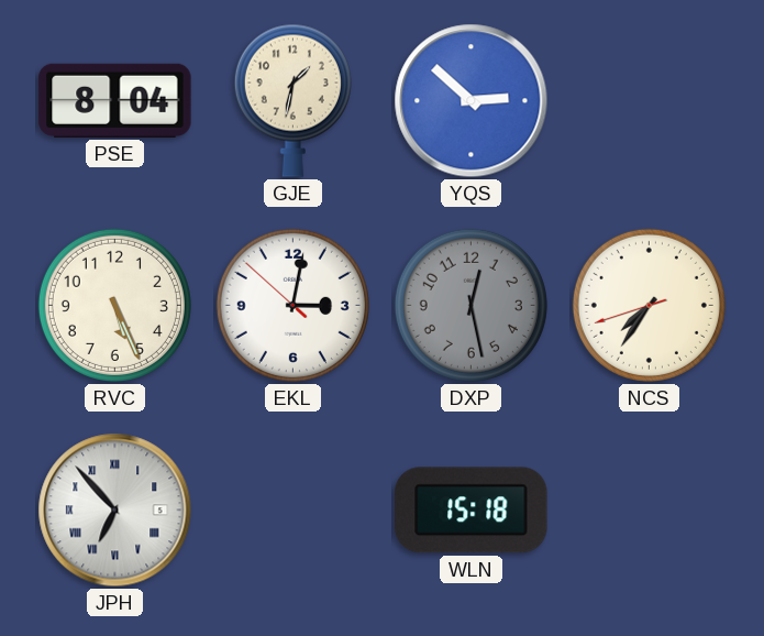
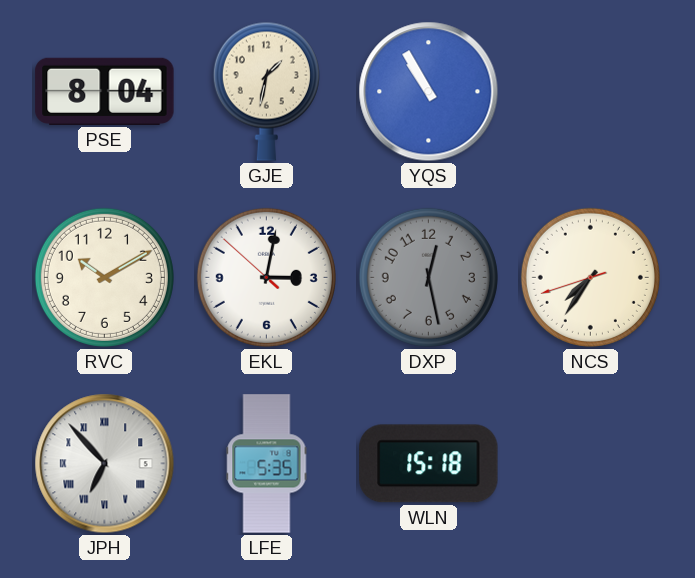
YQS: 2:52 -> 10:55
RVC: 5:26 -> 10:10
LFE: none -> 5:35
